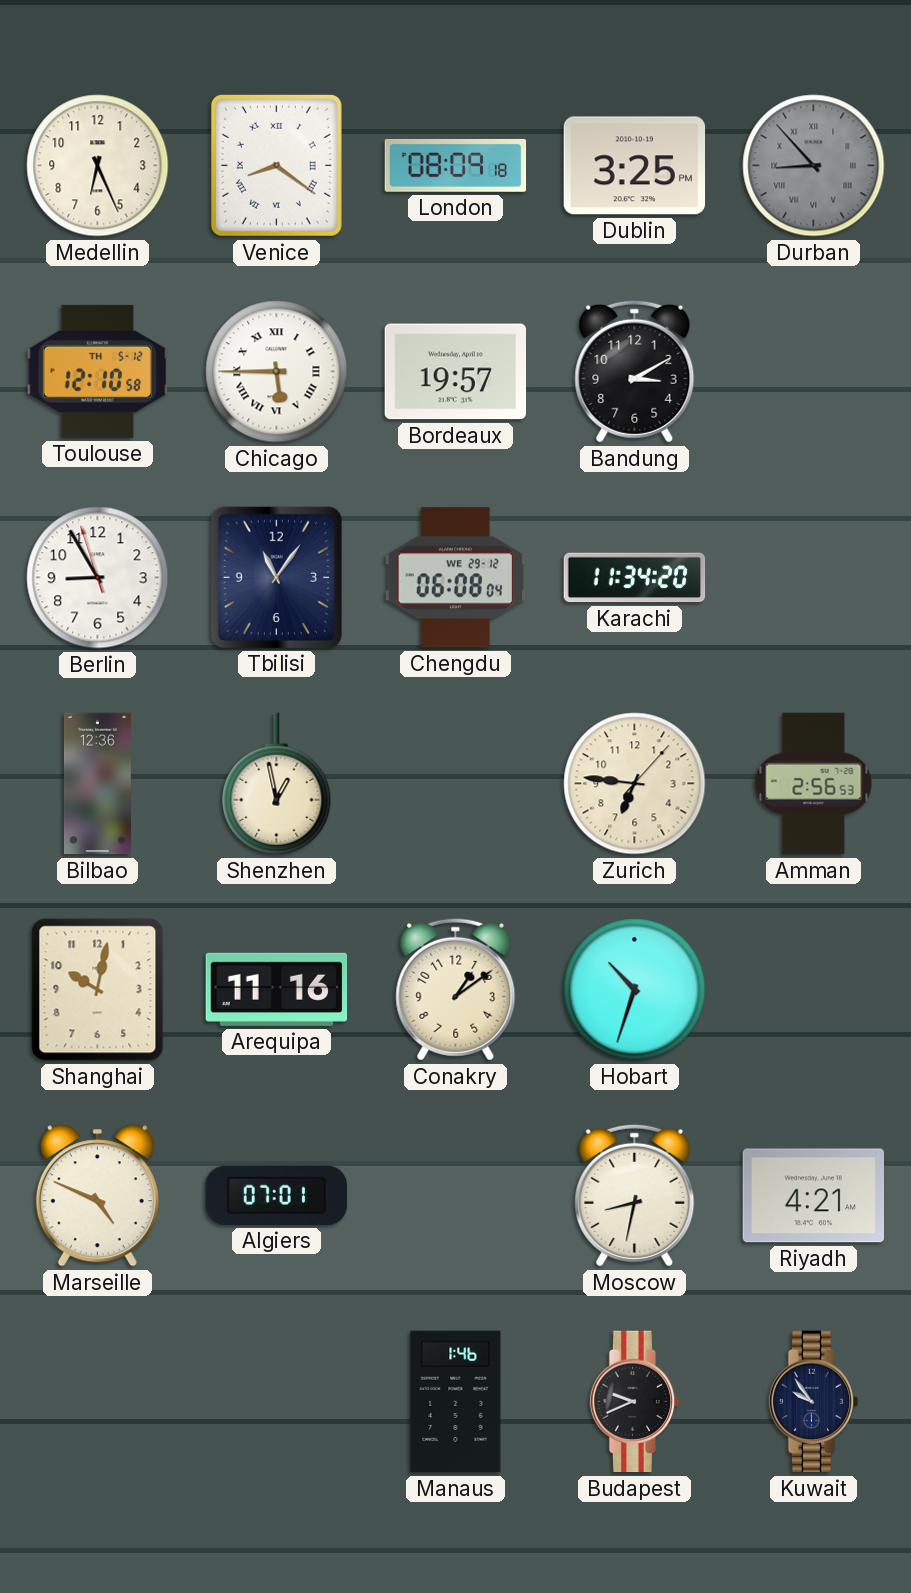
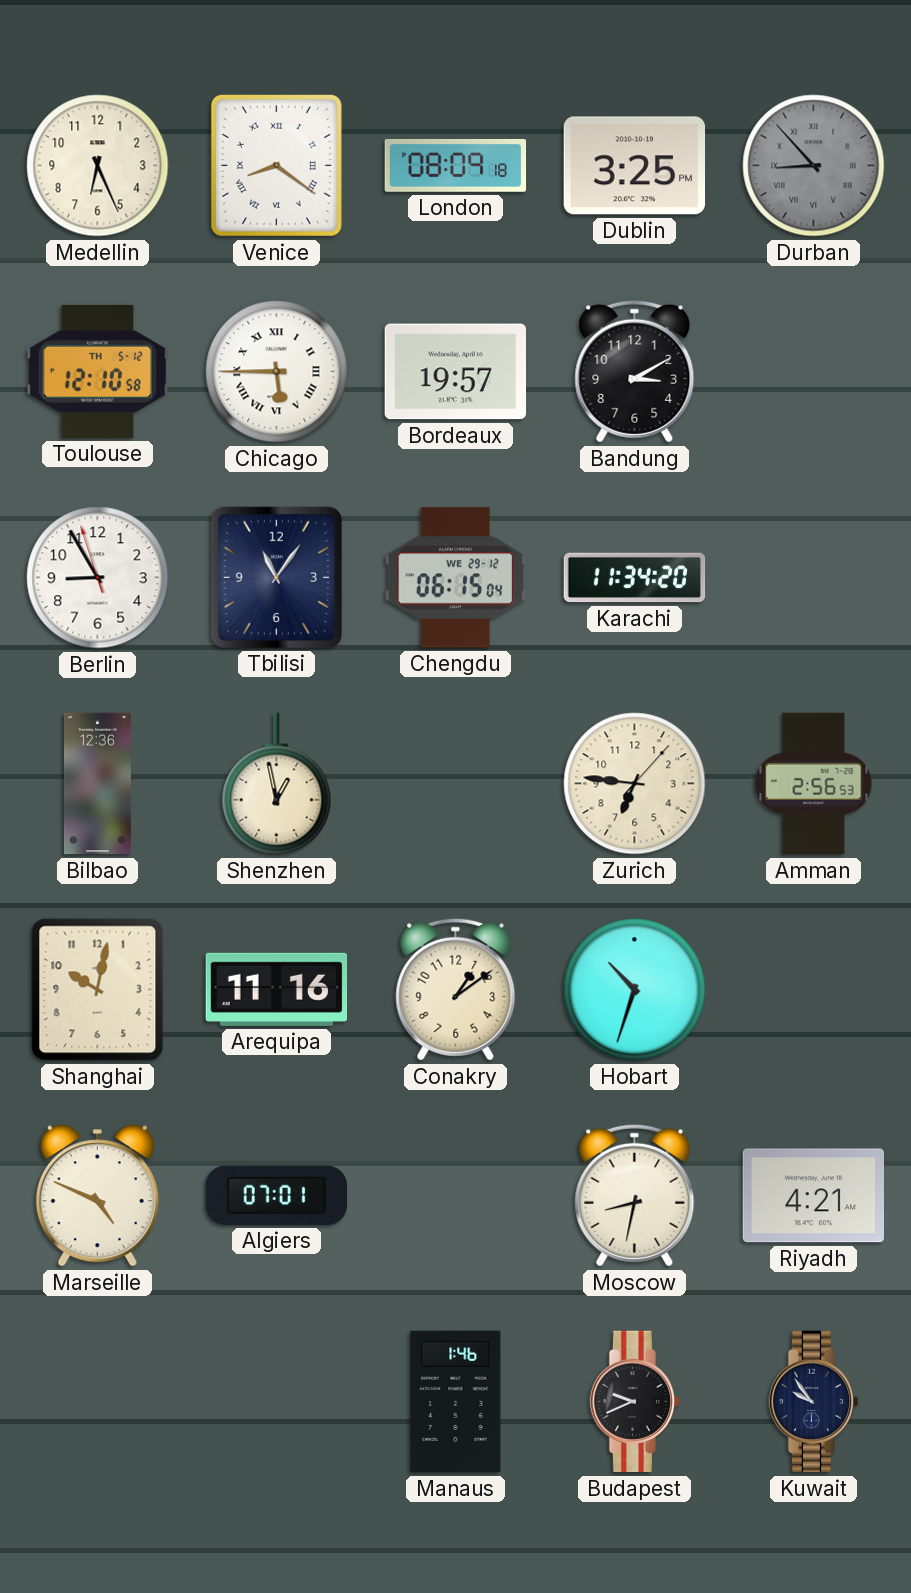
Chengdu: 06:08 -> 06:15
